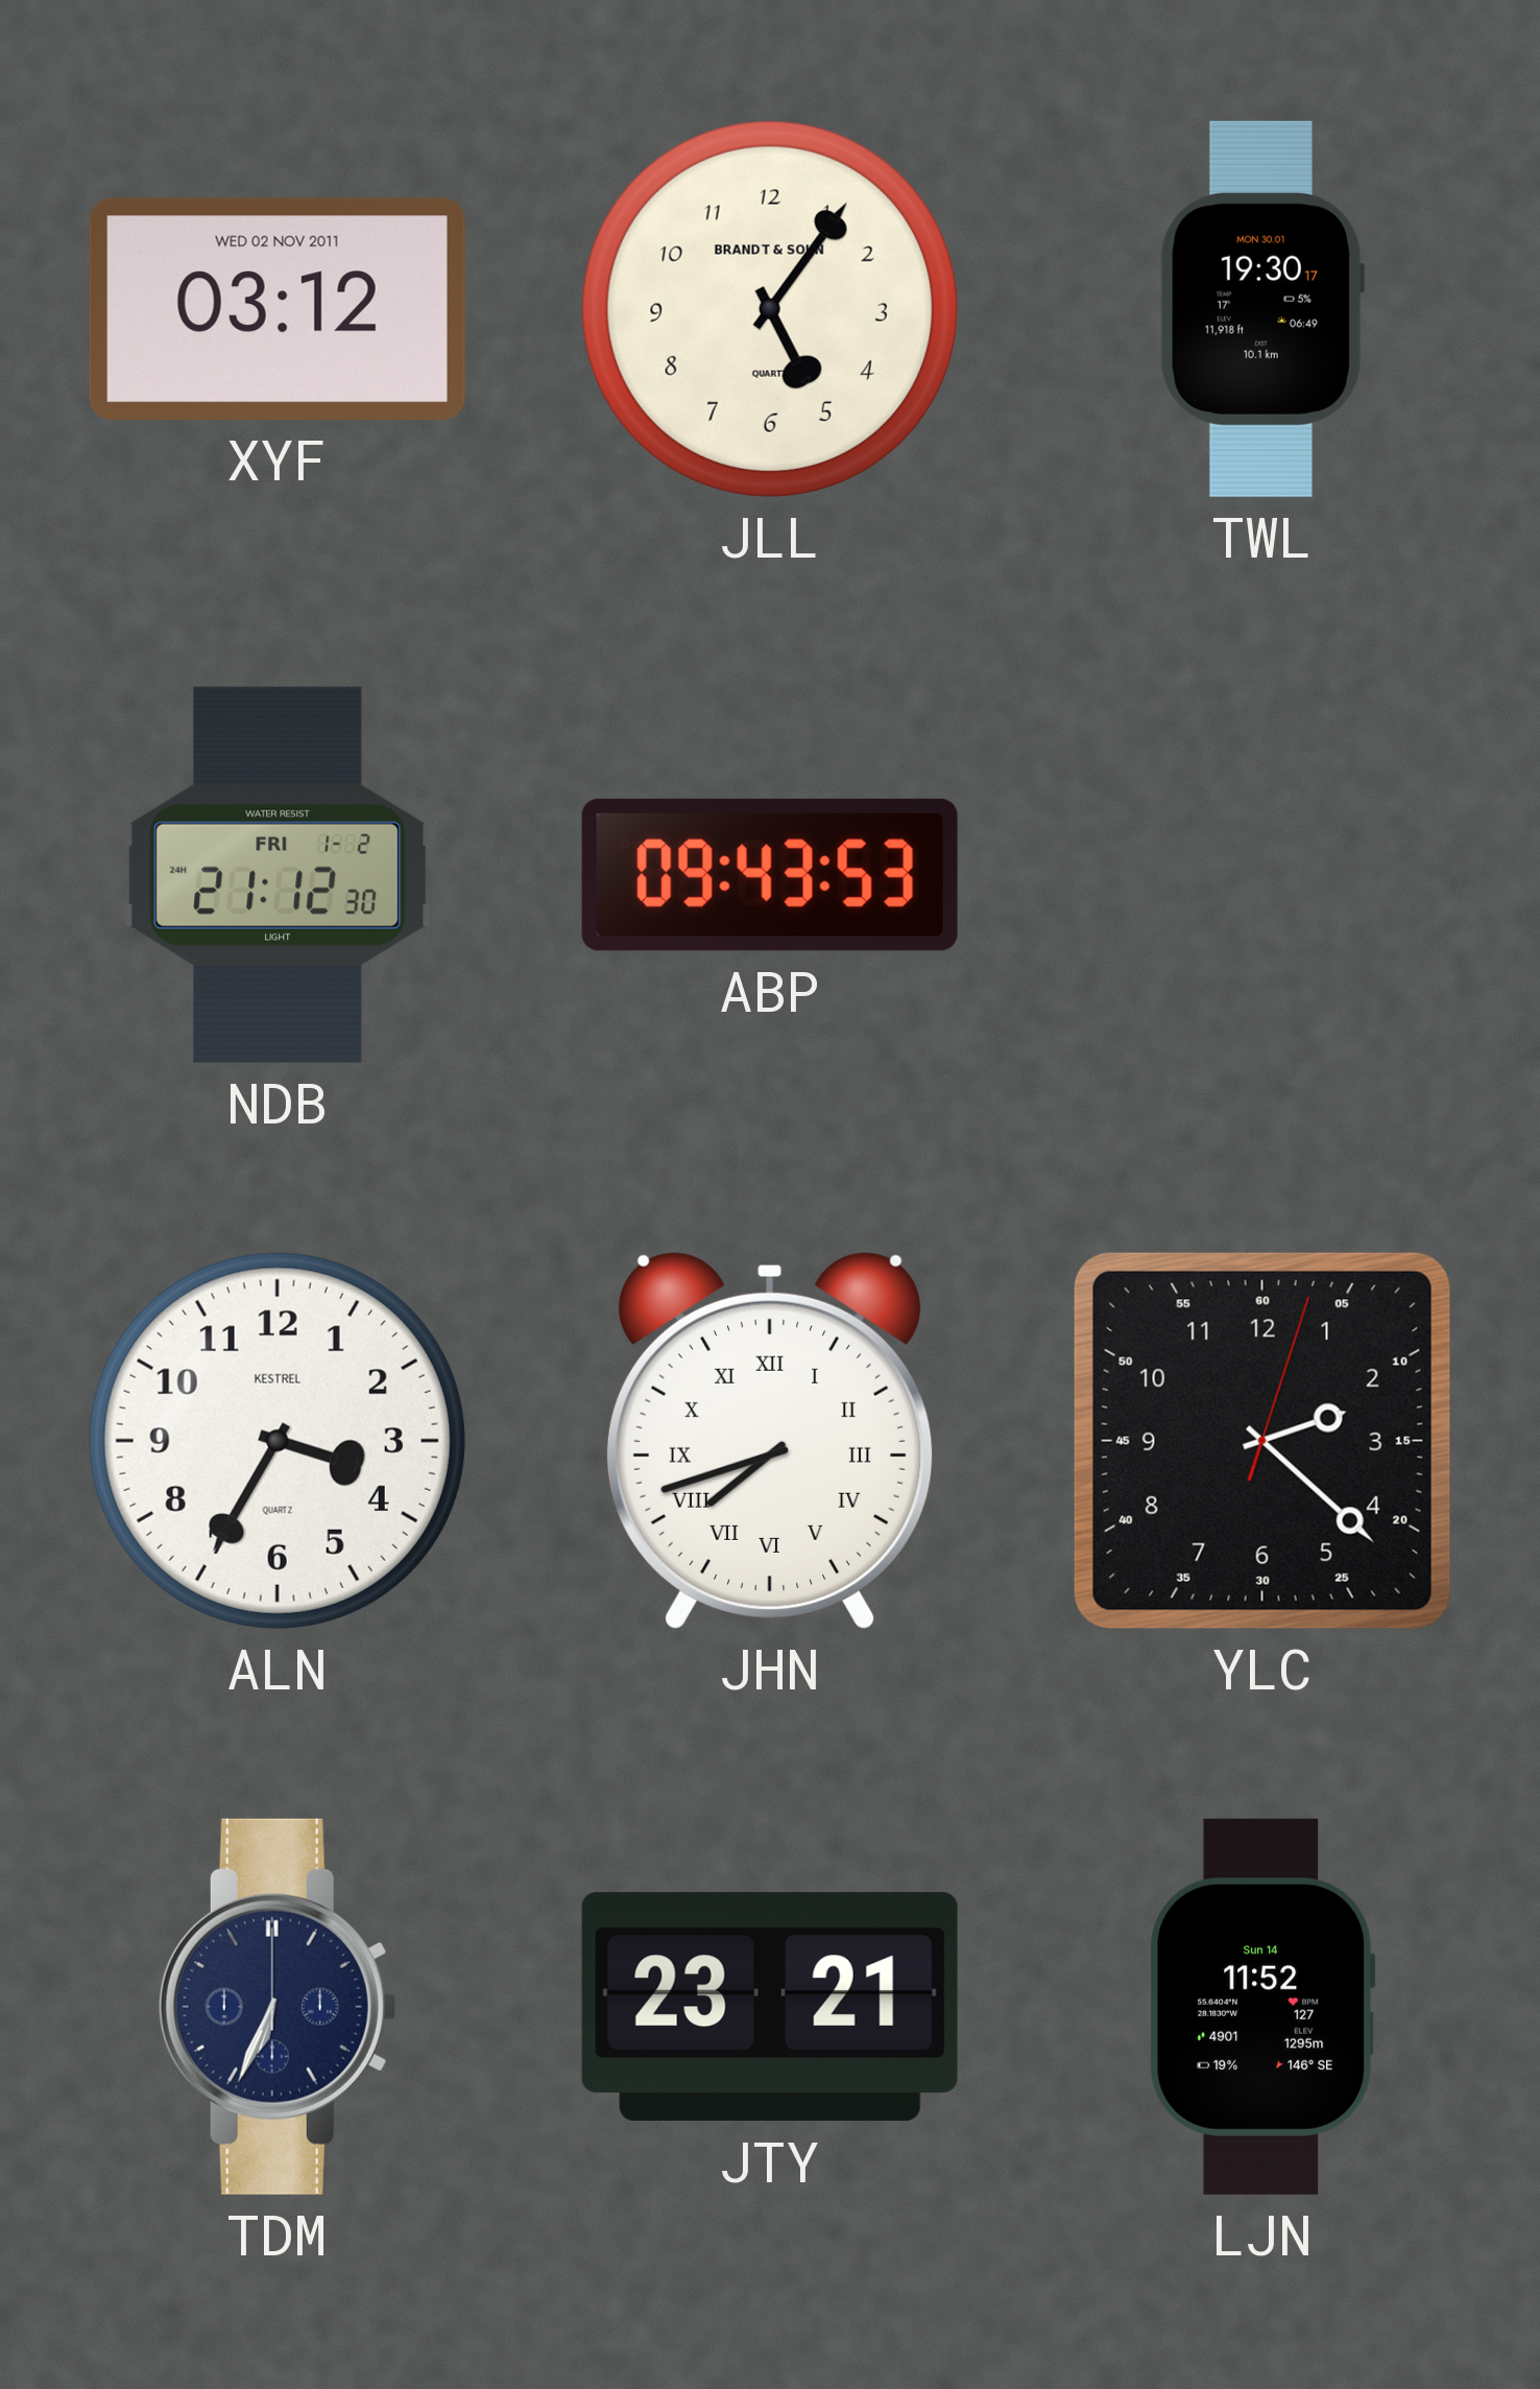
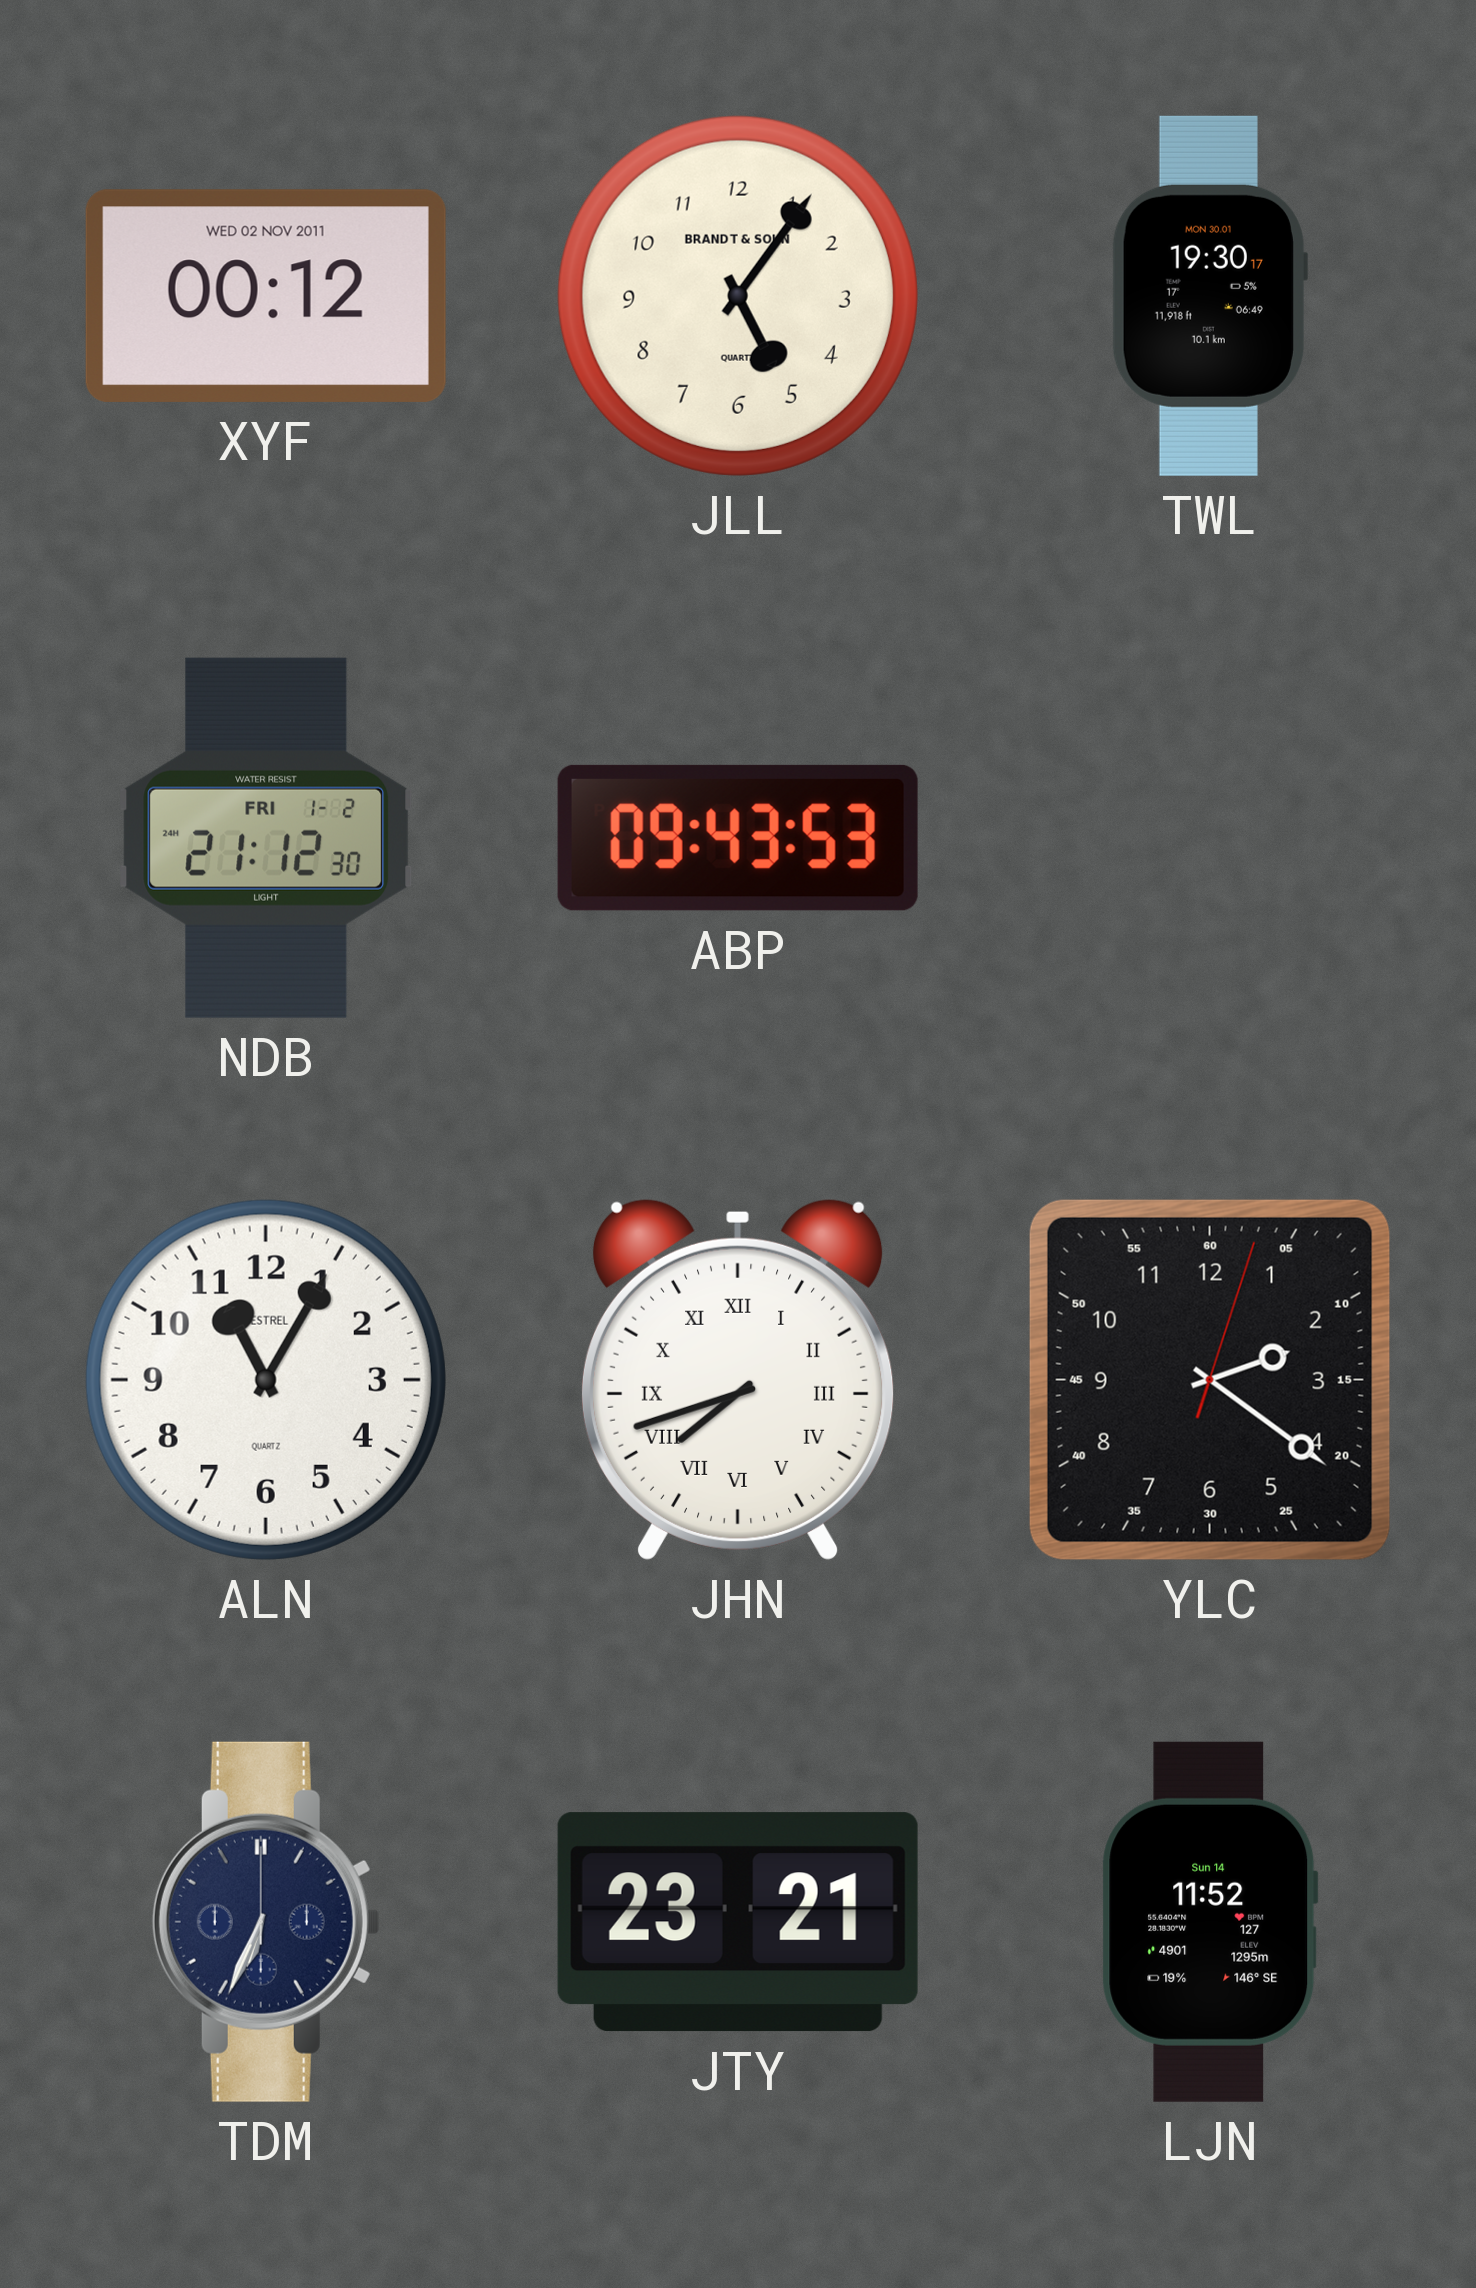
XYF: 03:12 -> 00:12
ALN: 3:35 -> 11:05
YLC: 2:22 -> 2:21
